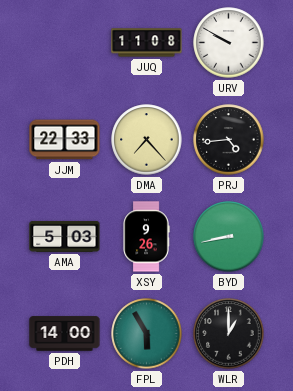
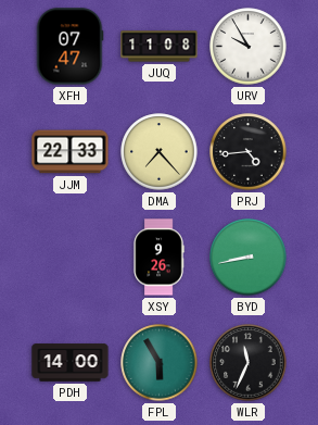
XFH: none -> 07:47
URV: 9:50 -> 9:55
AMA: 5:03 -> none
WLR: 1:00 -> 11:34
